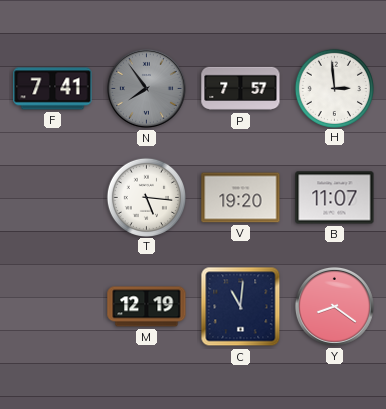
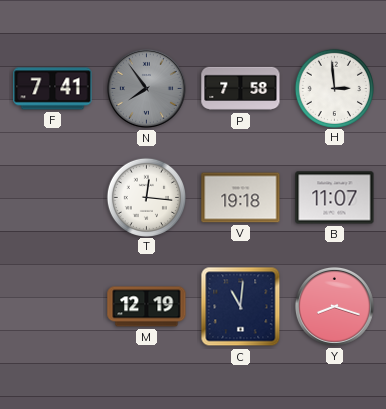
P: 7:57 -> 7:58
T: 5:16 -> 12:16
V: 19:20 -> 19:18
Y: 8:21 -> 8:18
